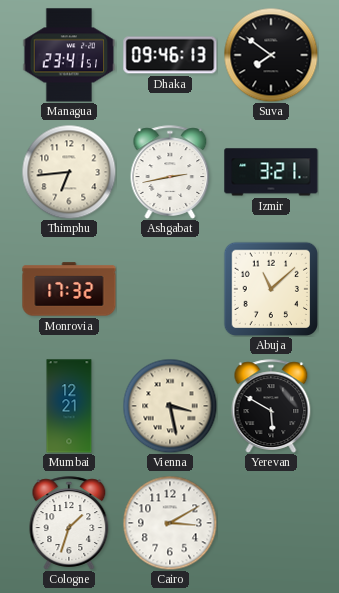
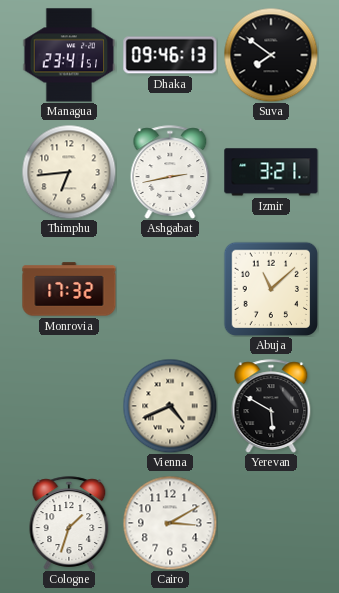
Mumbai: 12:21 -> none
Vienna: 3:28 -> 4:41
